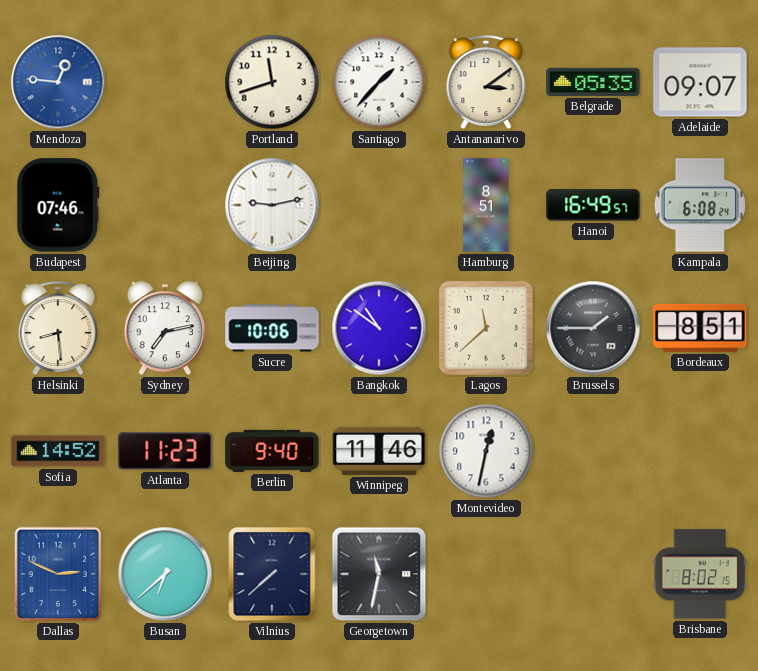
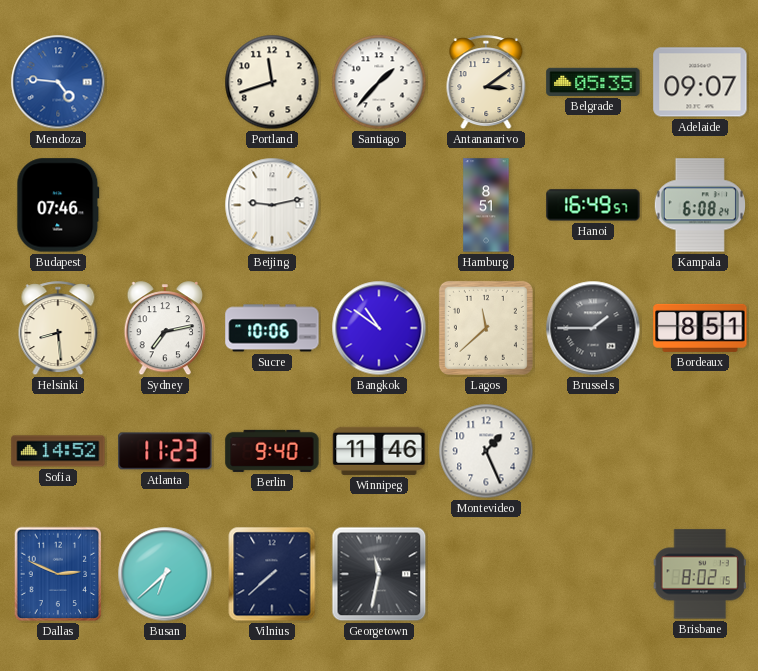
Mendoza: 12:46 -> 4:46
Montevideo: 12:32 -> 1:26
